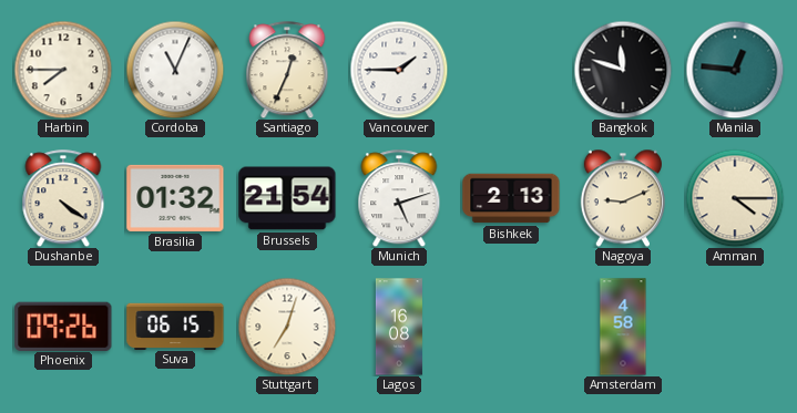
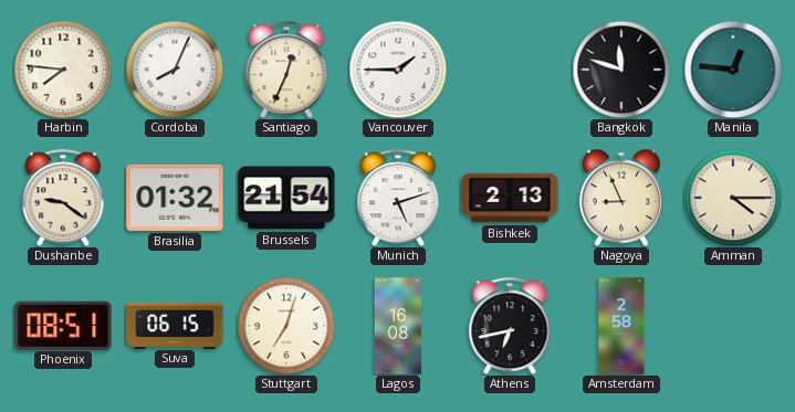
Harbin: 7:45 -> 7:46
Cordoba: 11:04 -> 8:04
Dushanbe: 4:21 -> 9:21
Nagoya: 9:11 -> 8:56
Phoenix: 09:26 -> 08:51
Athens: none -> 6:43
Amsterdam: 4:58 -> 2:58
